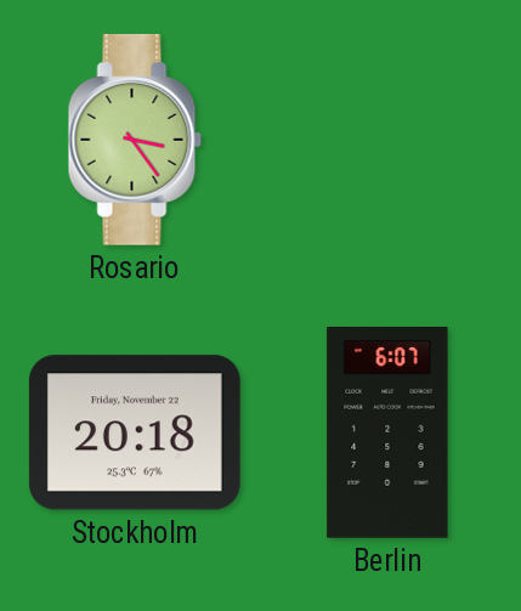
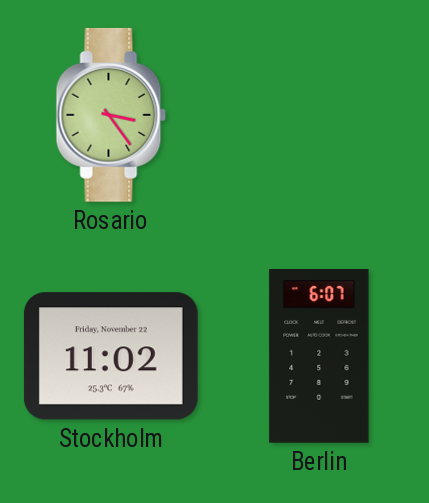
Stockholm: 20:18 -> 11:02
